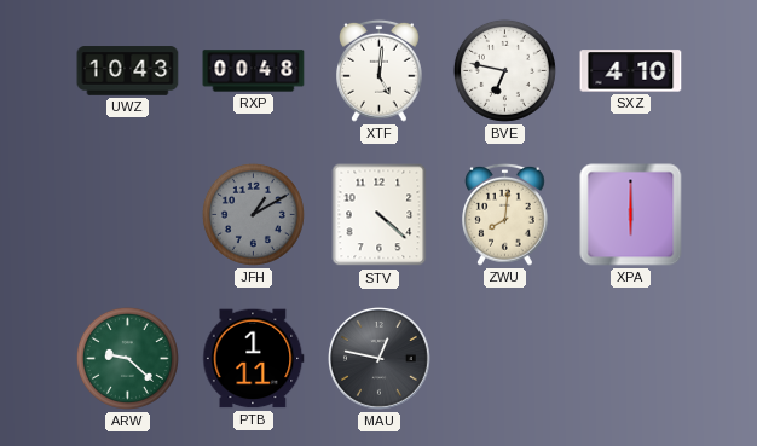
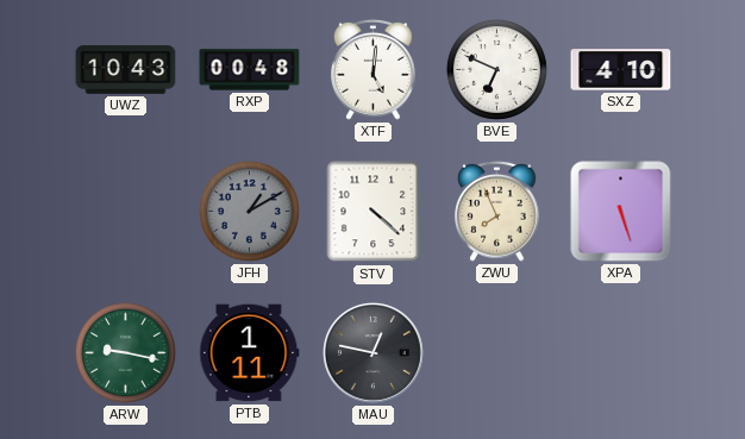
BVE: 6:47 -> 6:49
ZWU: 8:01 -> 7:56
XPA: 6:00 -> 5:27
ARW: 9:22 -> 9:17
